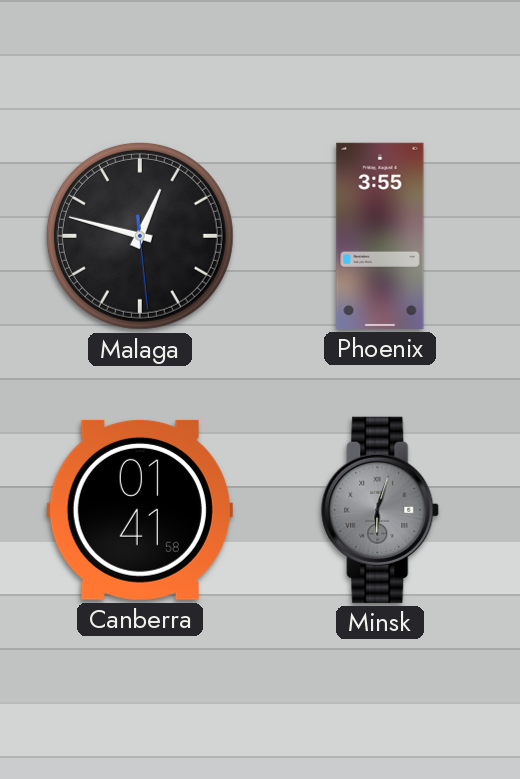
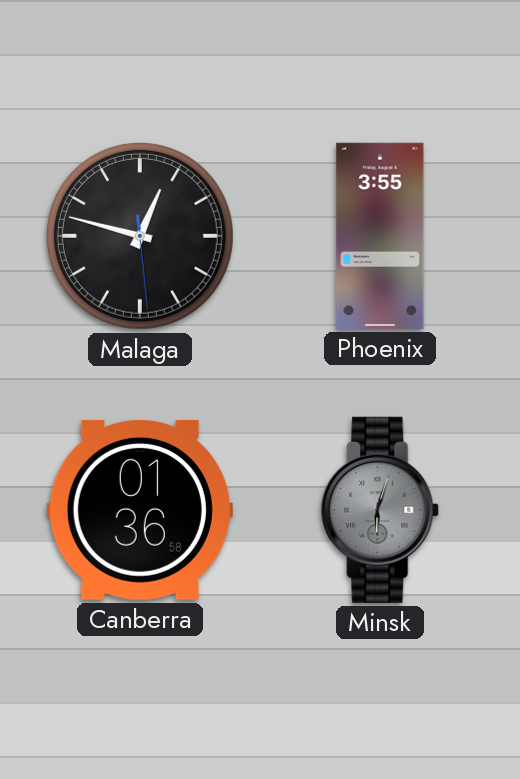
Canberra: 01:41 -> 01:36
